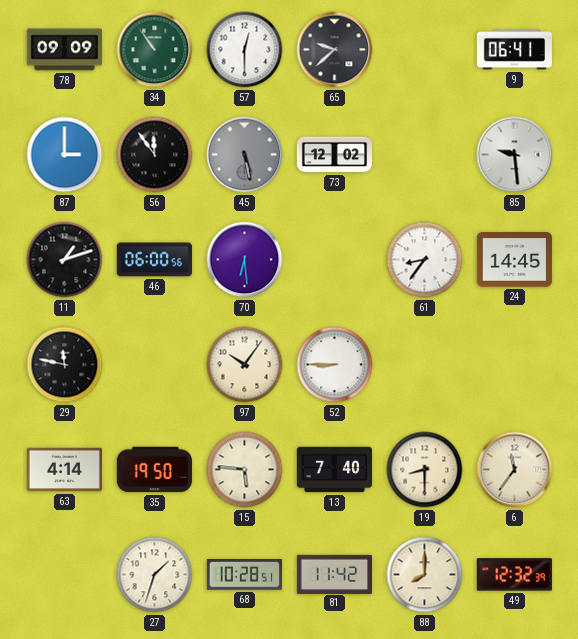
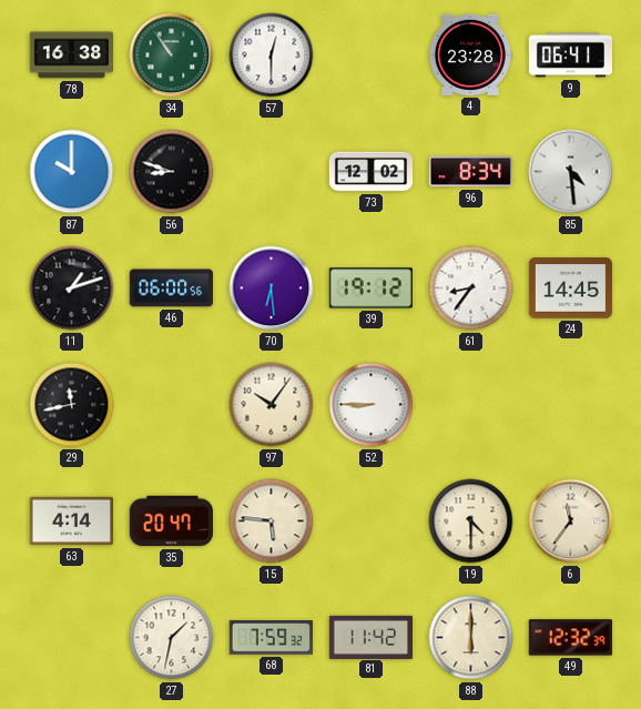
78: 09:09 -> 16:38
65: 9:38 -> none
4: none -> 23:28
87: 3:00 -> 10:00
56: 11:54 -> 8:48
45: 5:28 -> none
96: none -> 8:34
85: 9:29 -> 4:29
39: none -> 19:12
29: 11:47 -> 11:43
35: 19:50 -> 20:47
13: 7:40 -> none
19: 8:30 -> 4:30
27: 1:33 -> 1:32
68: 10:28 -> 7:59
88: 8:00 -> 6:00
